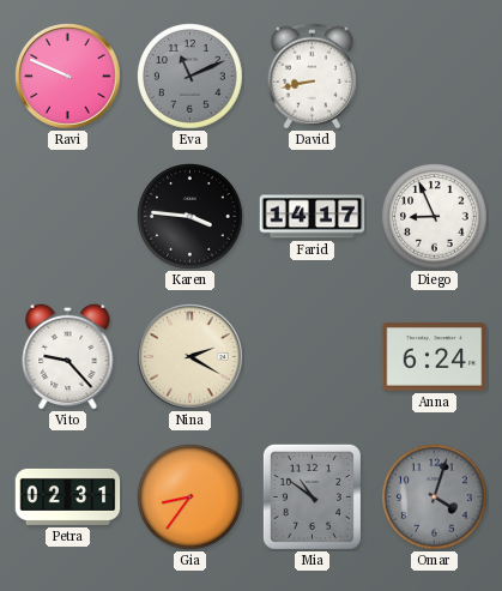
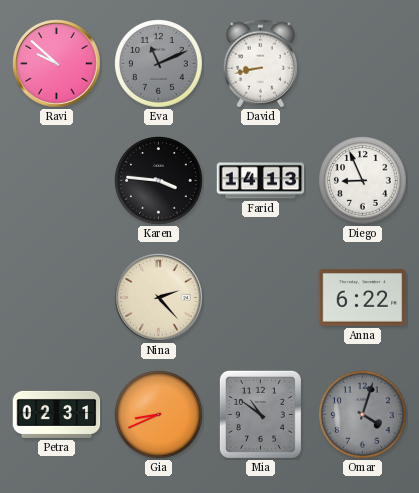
Ravi: 9:49 -> 9:52
Farid: 14:17 -> 14:13
Vito: 9:23 -> none
Nina: 2:20 -> 2:23
Anna: 6:24 -> 6:22
Gia: 8:36 -> 8:41
